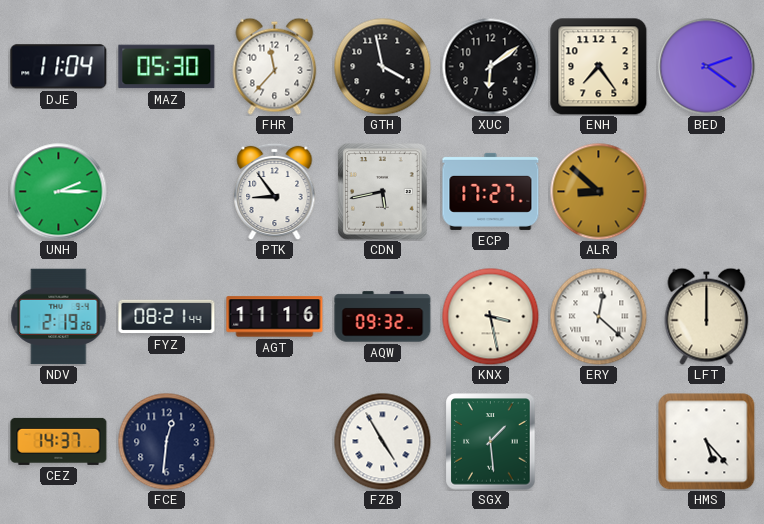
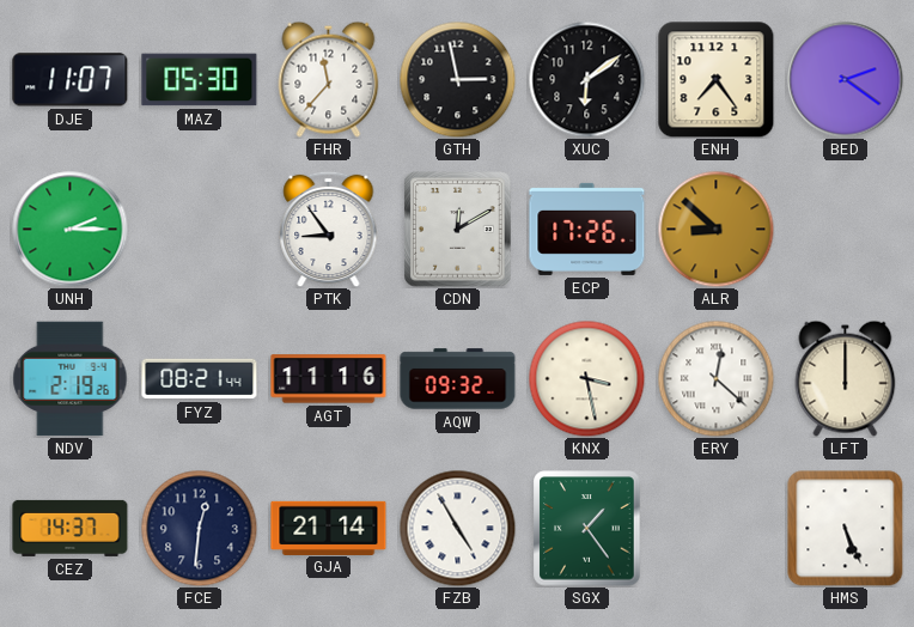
DJE: 11:04 -> 11:07
GTH: 3:58 -> 2:58
CDN: 5:43 -> 12:10
ECP: 17:27 -> 17:26
GJA: none -> 21:14
SGX: 1:29 -> 1:24
HMS: 5:23 -> 5:26
